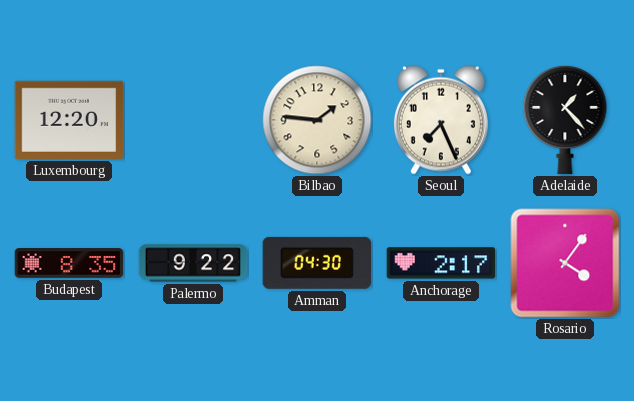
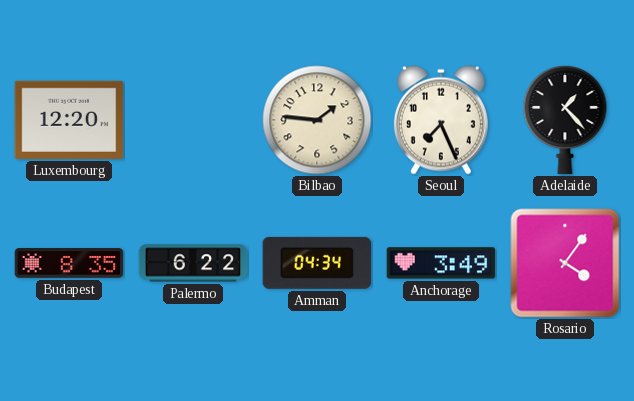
Palermo: 9:22 -> 6:22
Amman: 04:30 -> 04:34
Anchorage: 2:17 -> 3:49
